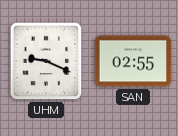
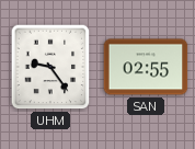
UHM: 9:19 -> 9:24
